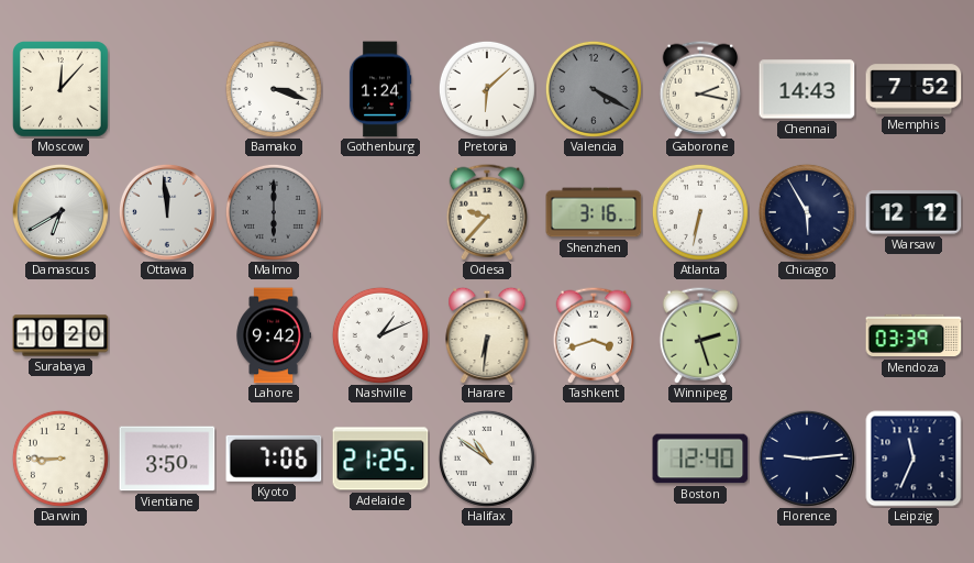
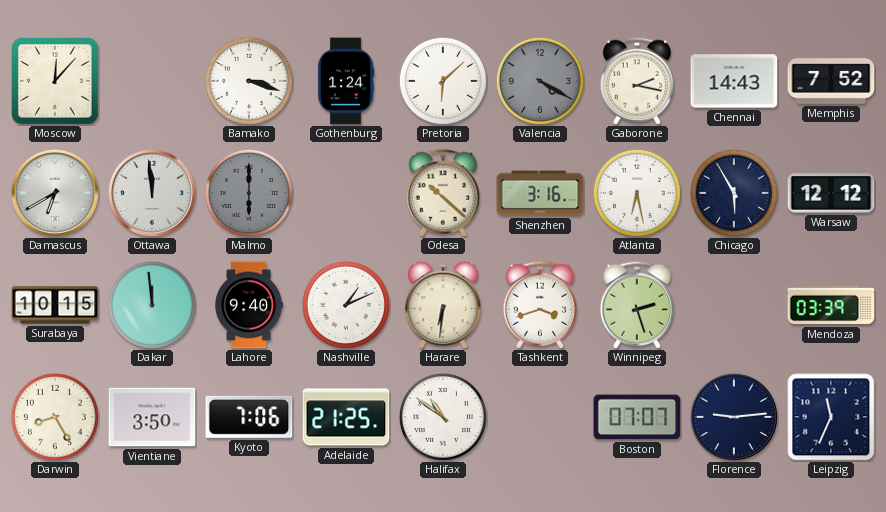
Odesa: 9:37 -> 10:22
Atlanta: 6:32 -> 6:28
Surabaya: 10:20 -> 10:15
Dakar: none -> 11:59
Lahore: 9:42 -> 9:40
Darwin: 8:45 -> 8:25
Boston: 12:40 -> 07:07
